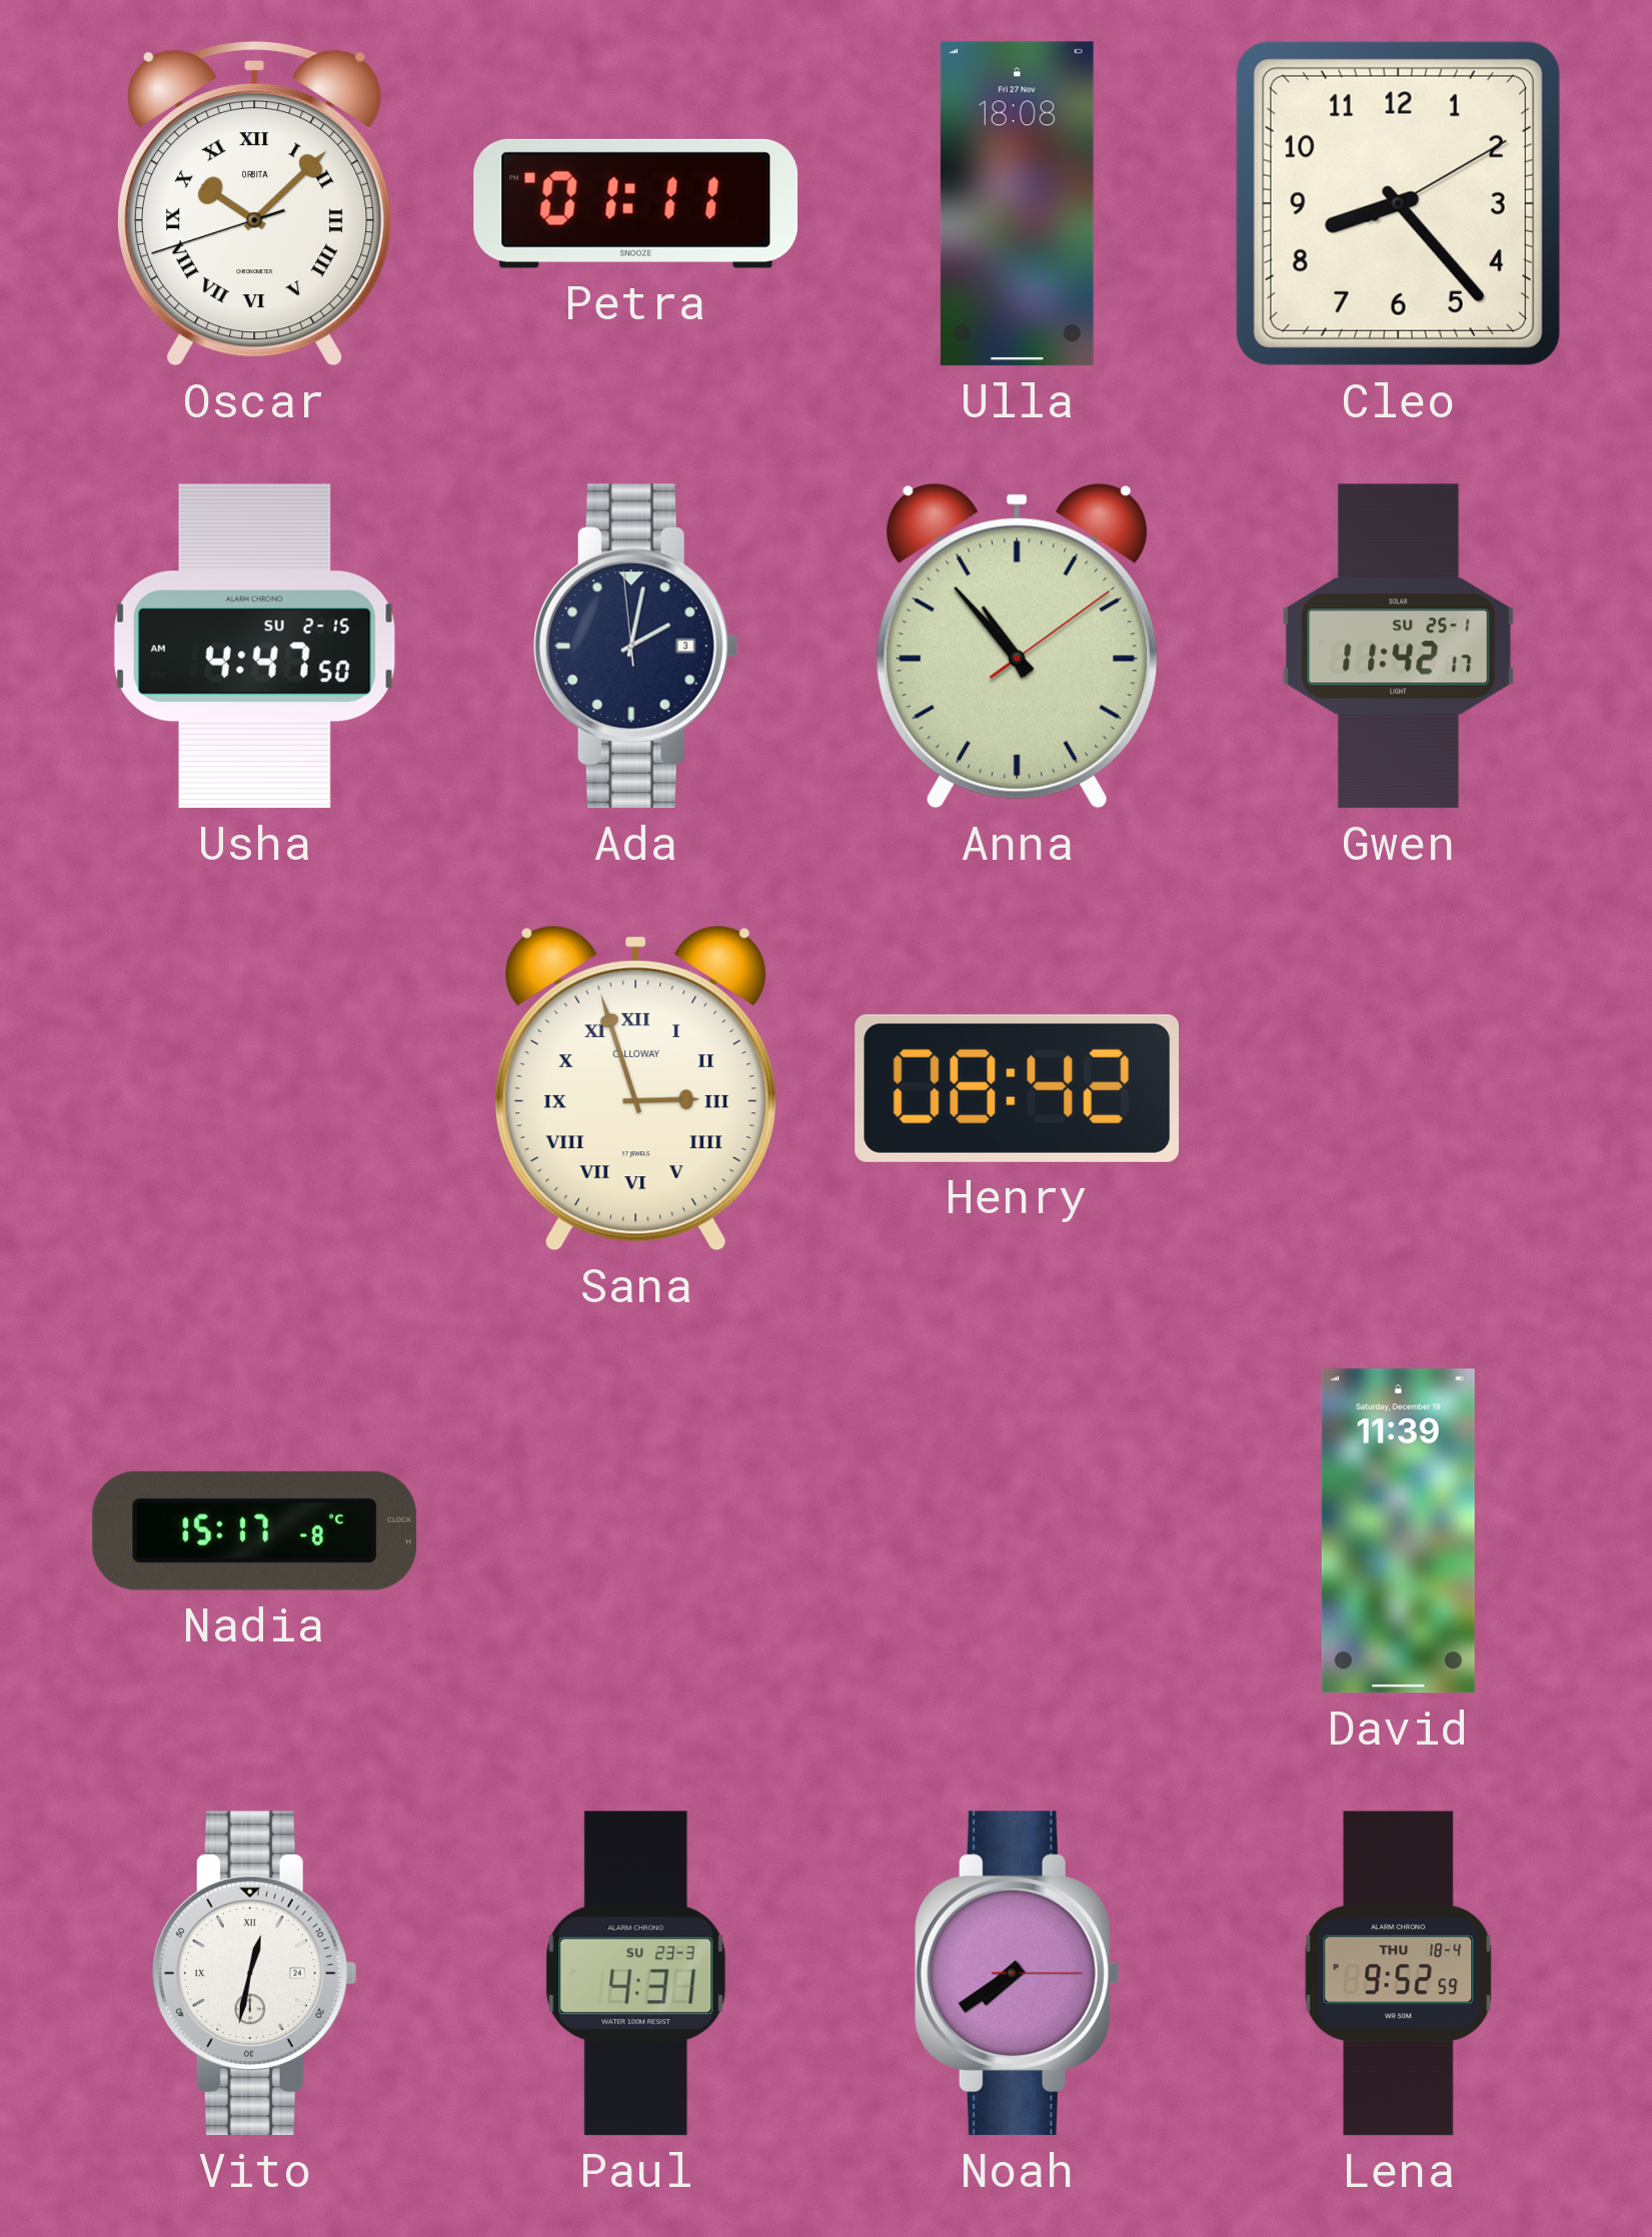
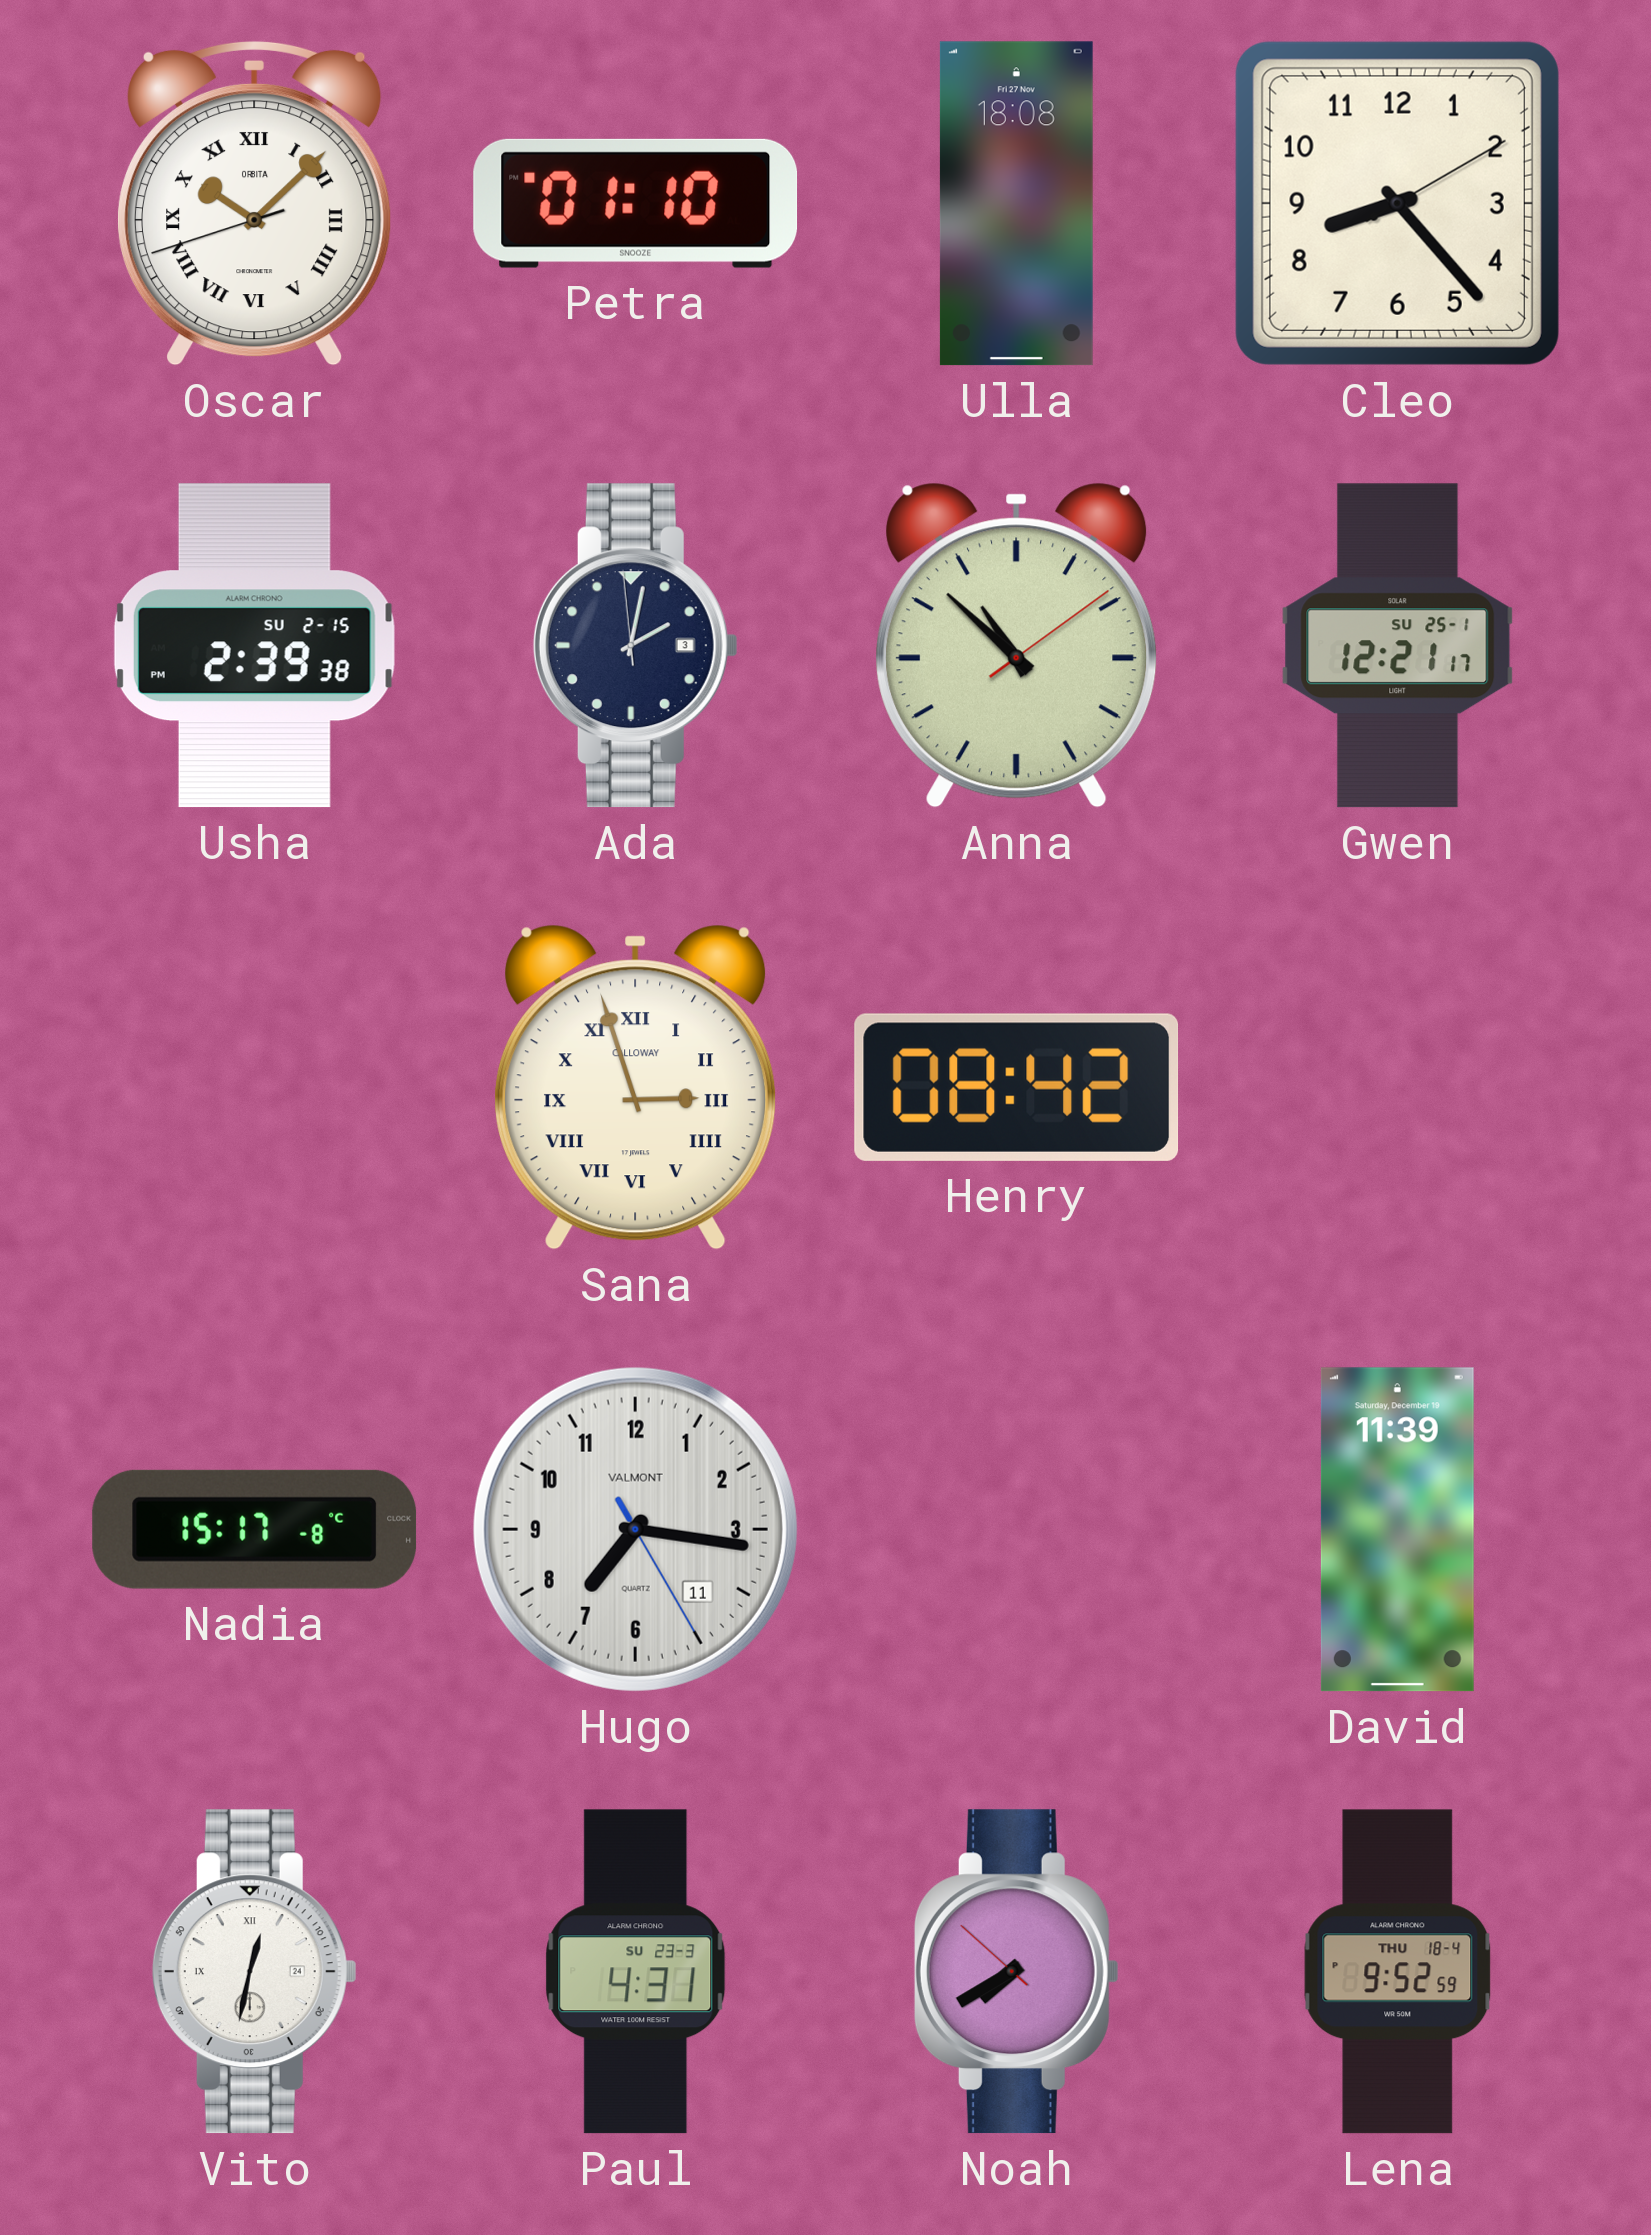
Petra: 01:11 -> 01:10
Usha: 4:47 -> 2:39
Anna: 10:53 -> 10:52
Gwen: 11:42 -> 12:21
Hugo: none -> 7:16
Noah: 7:39:15 -> 7:39:52
